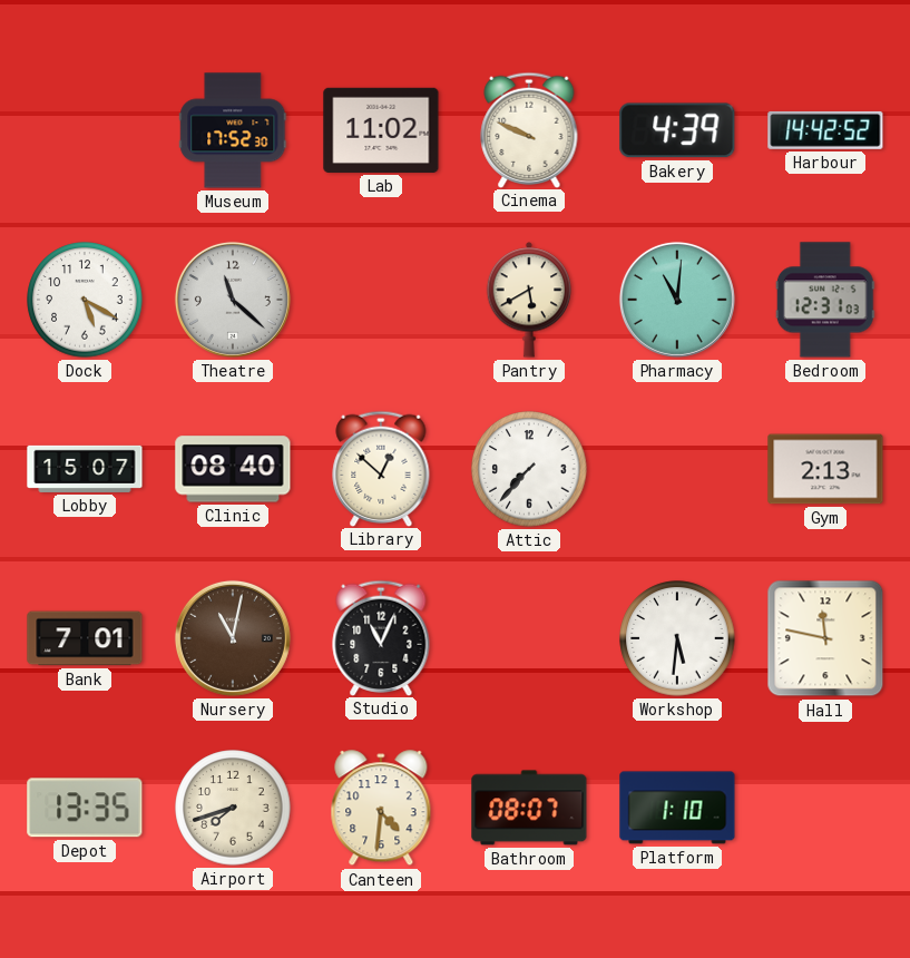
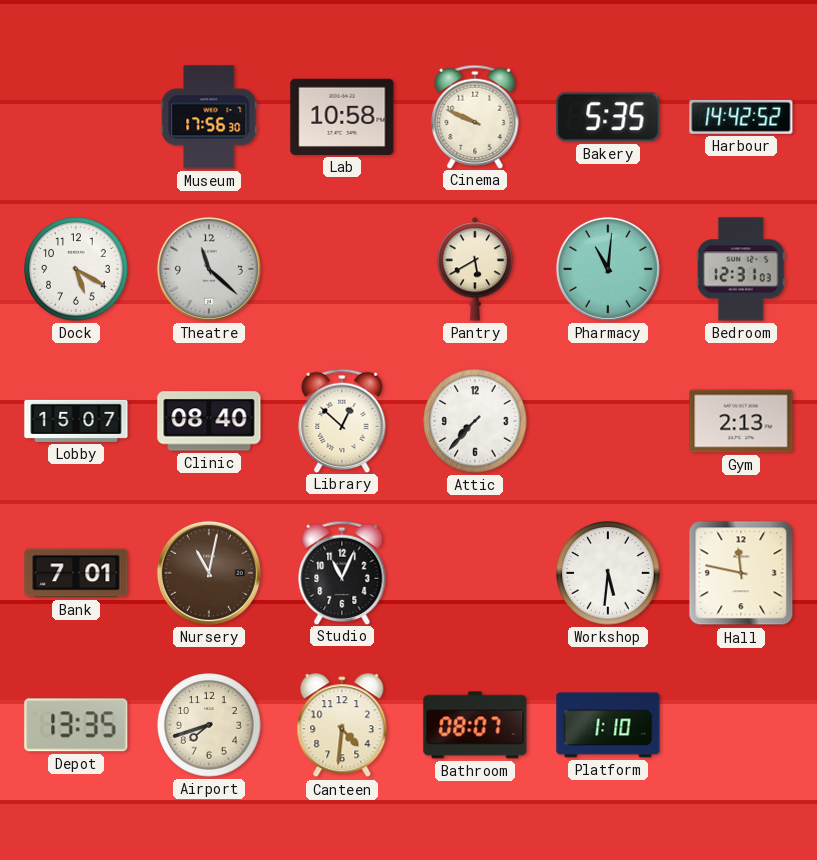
Museum: 17:52 -> 17:56
Lab: 11:02 -> 10:58
Bakery: 4:39 -> 5:35
